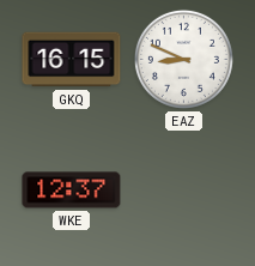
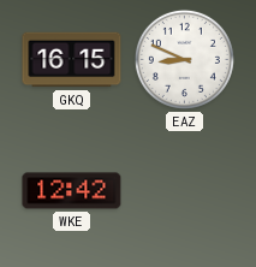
WKE: 12:37 -> 12:42
